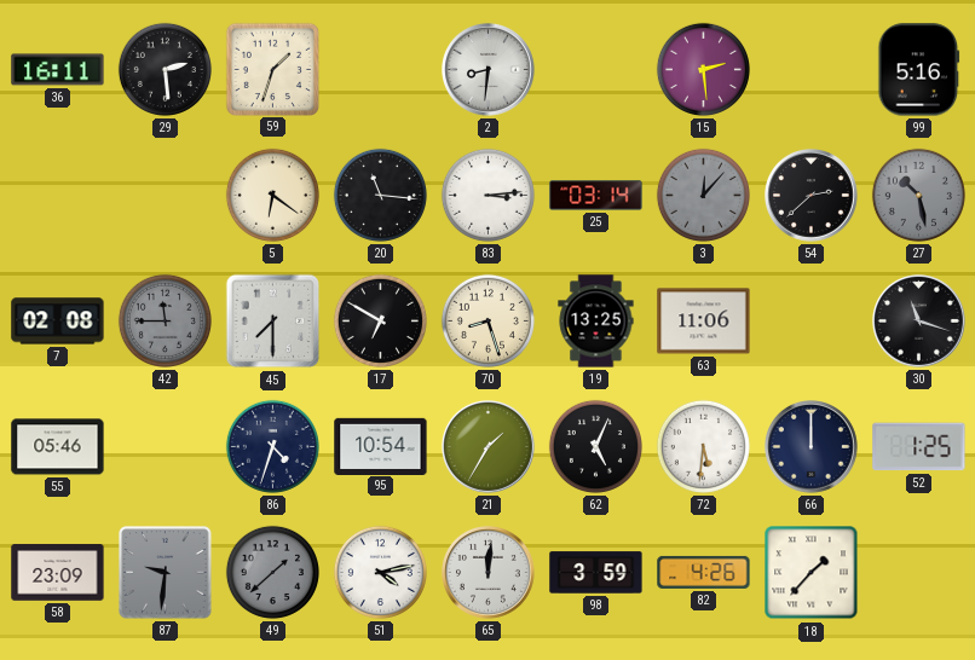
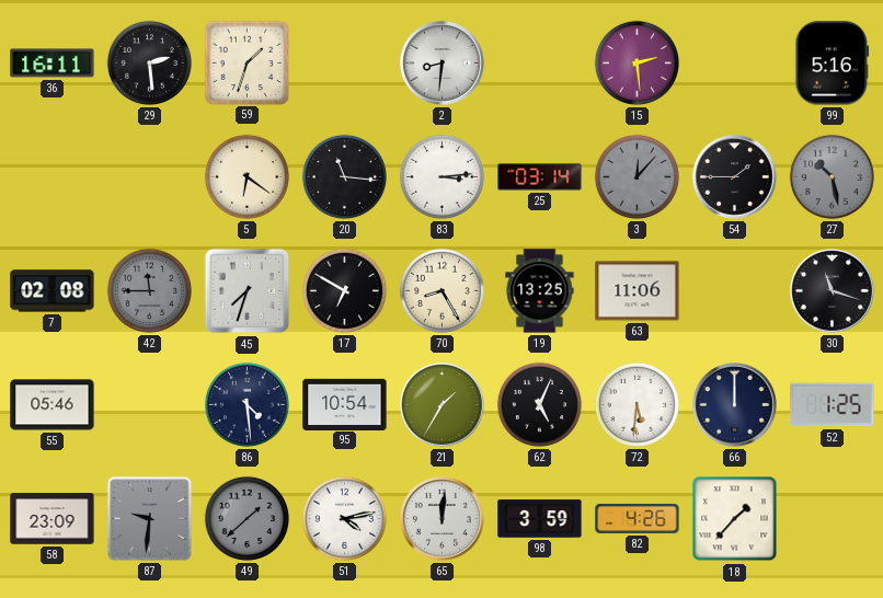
54: 2:38 -> 1:45
45: 7:30 -> 7:33
70: 8:27 -> 8:25
86: 4:33 -> 4:29
